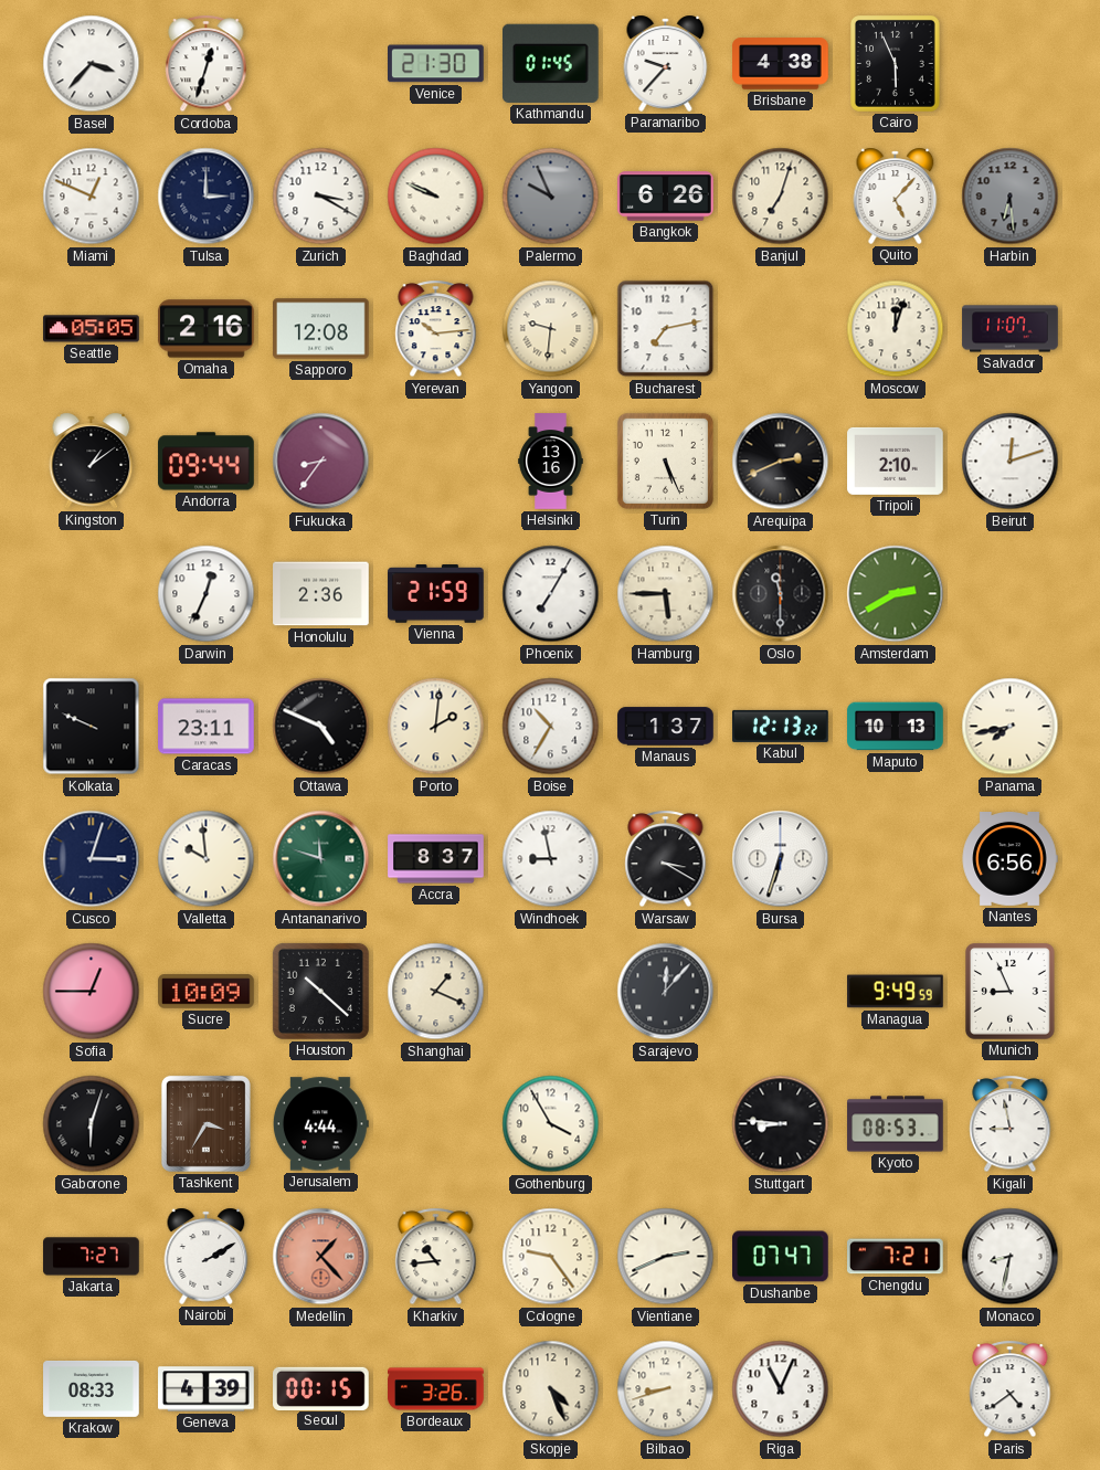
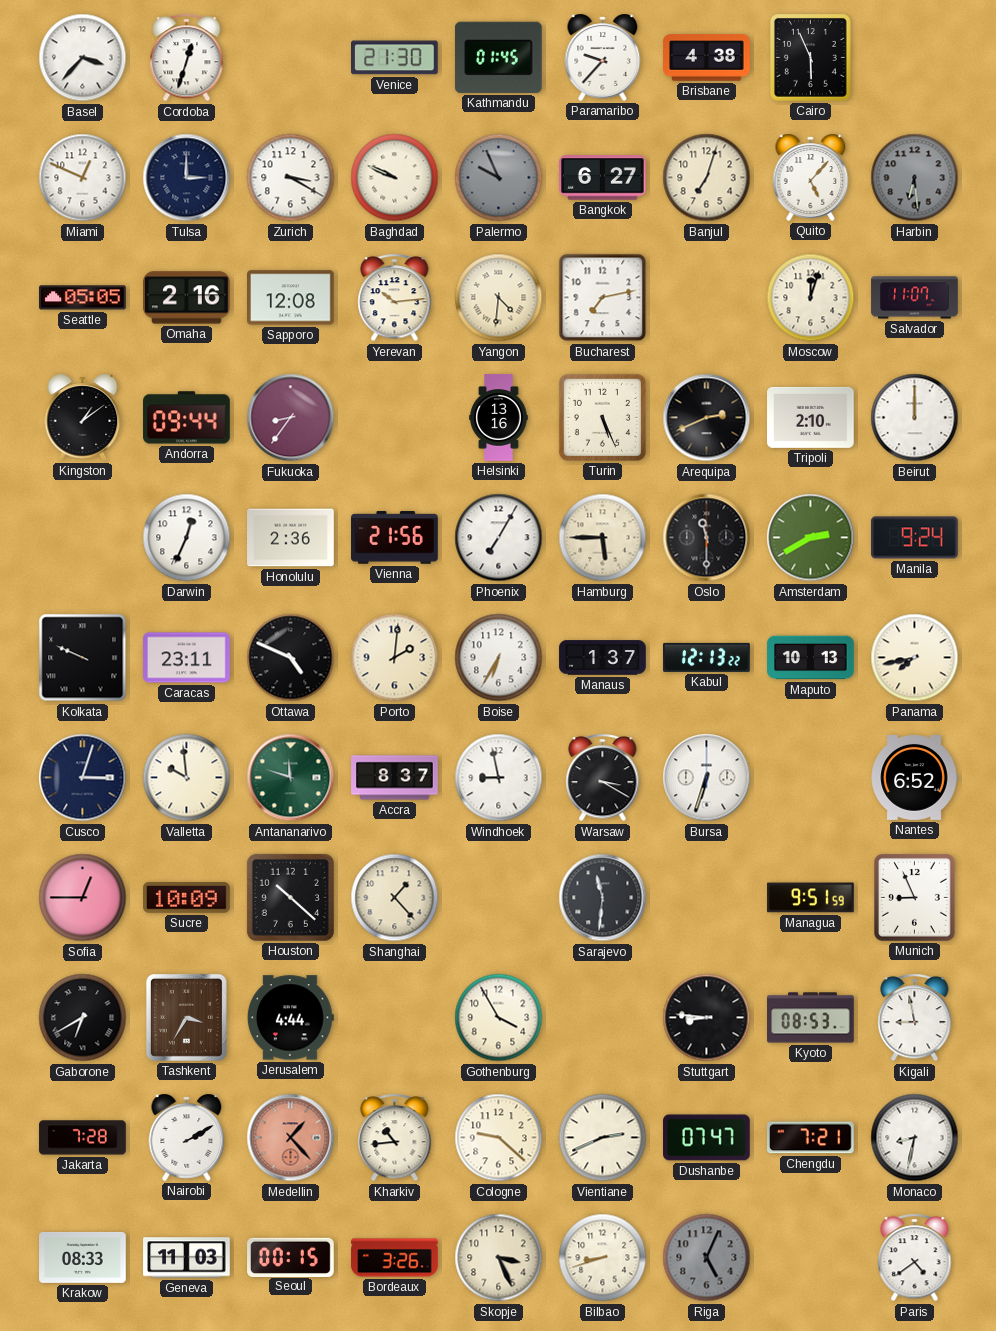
Bangkok: 6:26 -> 6:27
Yangon: 9:31 -> 4:31
Beirut: 12:12 -> 12:00
Vienna: 21:59 -> 21:56
Manila: none -> 9:24
Boise: 10:35 -> 6:35
Nantes: 6:56 -> 6:52
Shanghai: 1:19 -> 1:23
Sarajevo: 12:07 -> 11:31
Managua: 9:49 -> 9:51
Gaborone: 6:03 -> 6:40
Jakarta: 7:27 -> 7:28
Cologne: 9:24 -> 9:22
Geneva: 4:39 -> 11:03
Skopje: 4:26 -> 3:26
Riga: 11:04 -> 5:04
Riga dial: white -> grey
